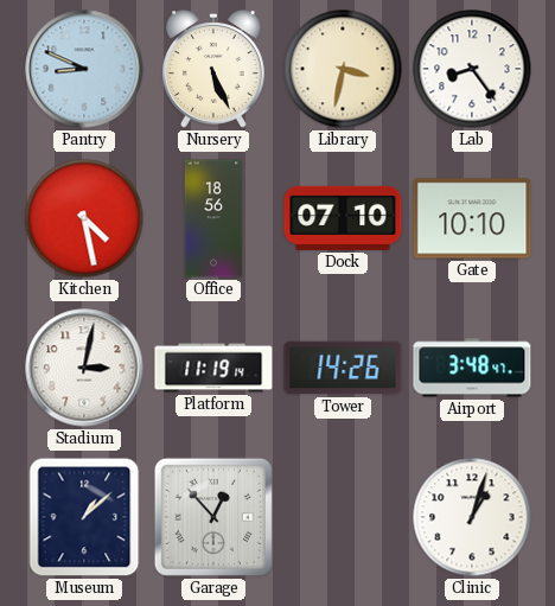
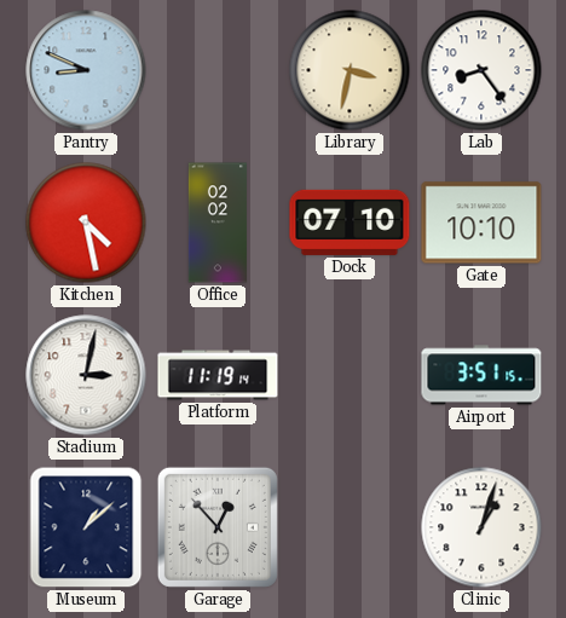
Nursery: 5:26 -> none
Office: 18:56 -> 02:02
Tower: 14:26 -> none
Airport: 3:48 -> 3:51
